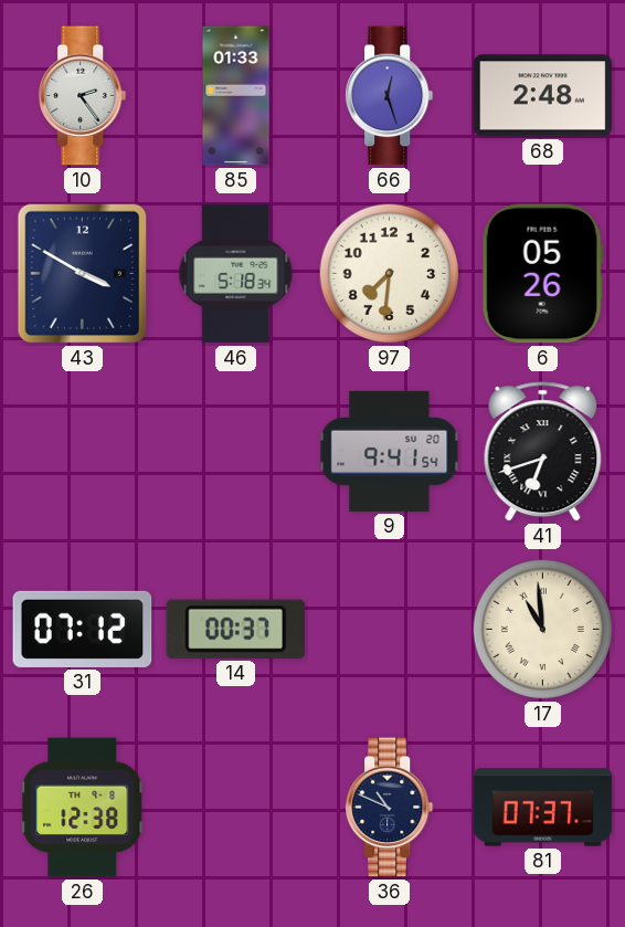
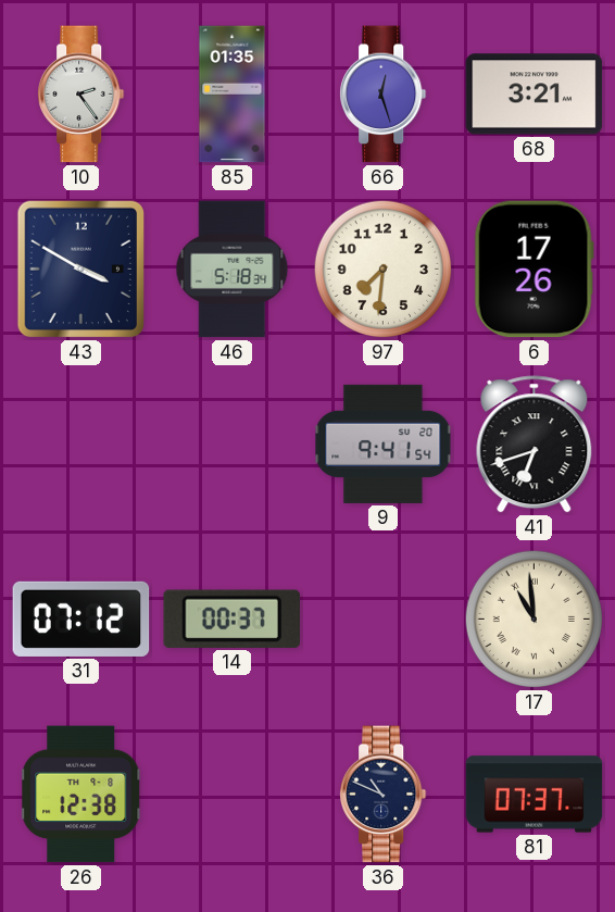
85: 01:33 -> 01:35
68: 2:48 -> 3:21
6: 05:26 -> 17:26
